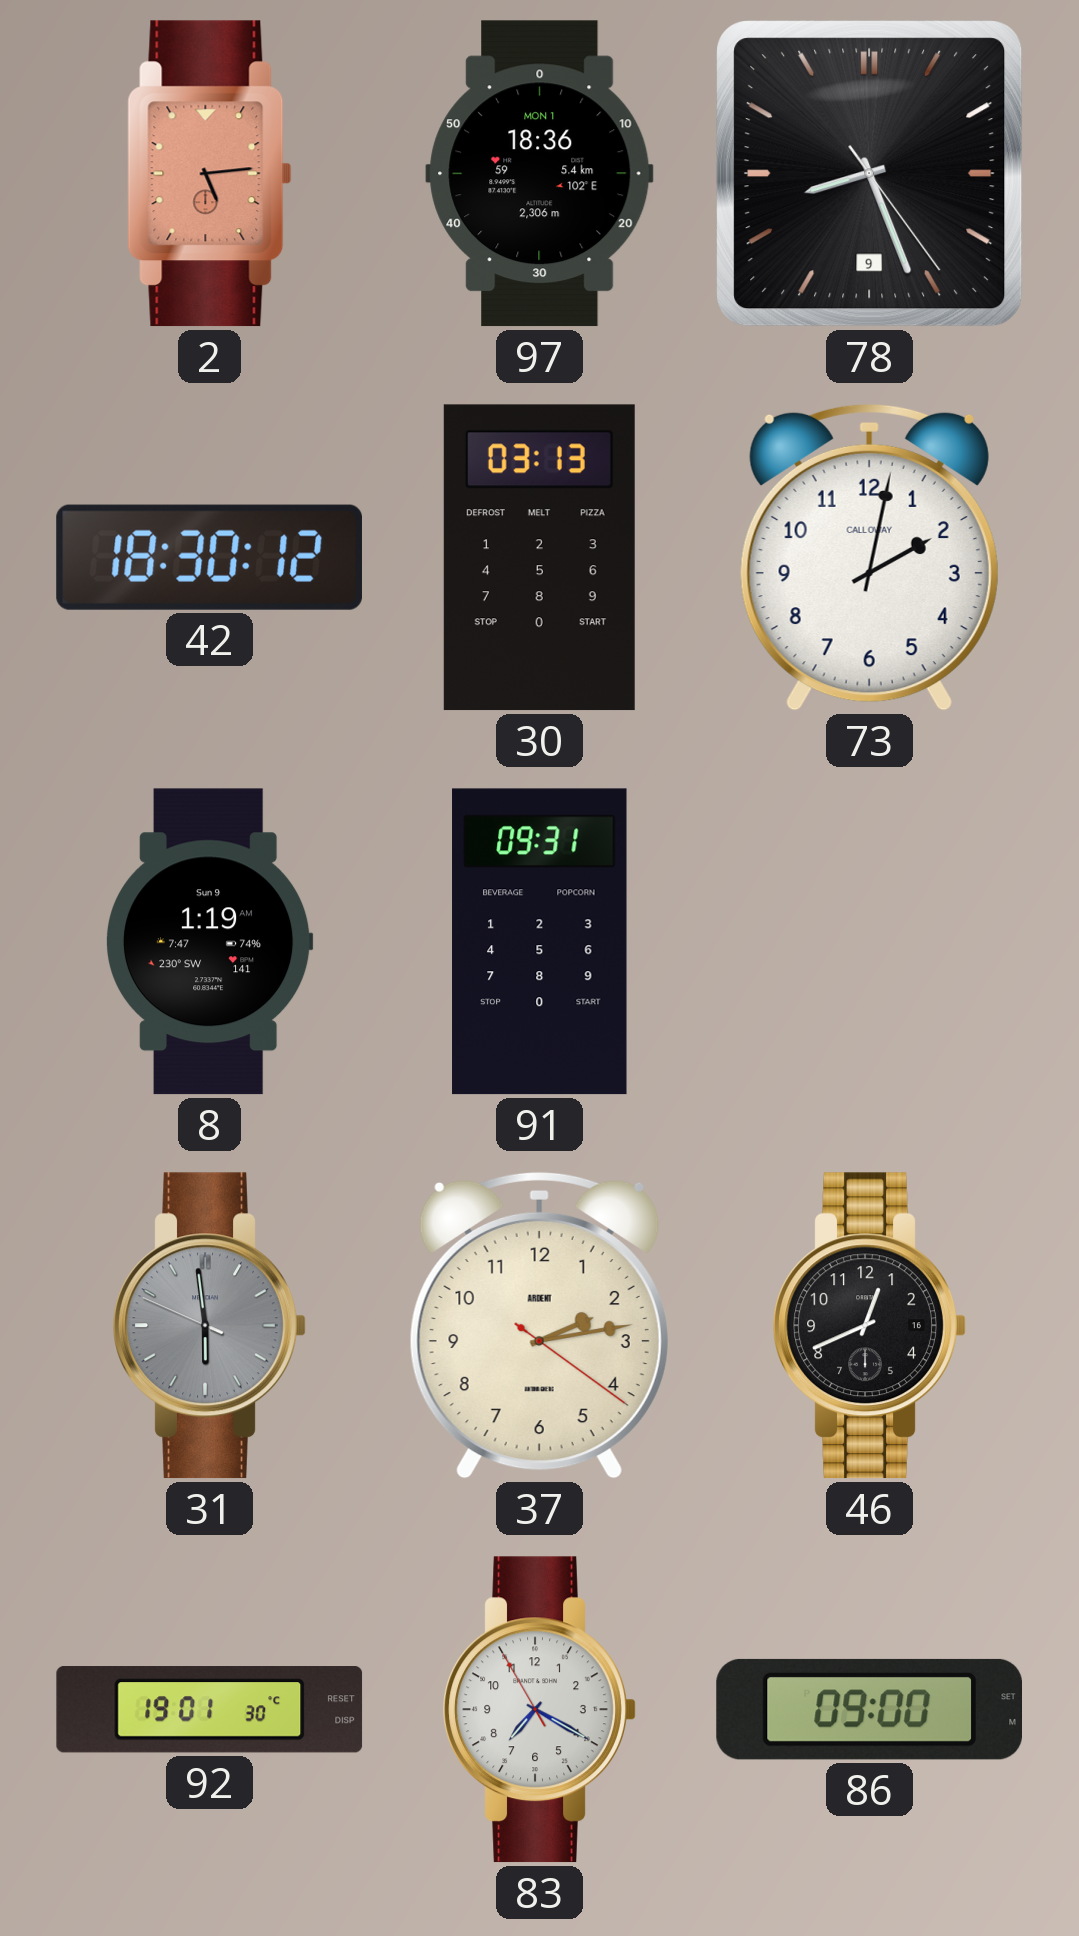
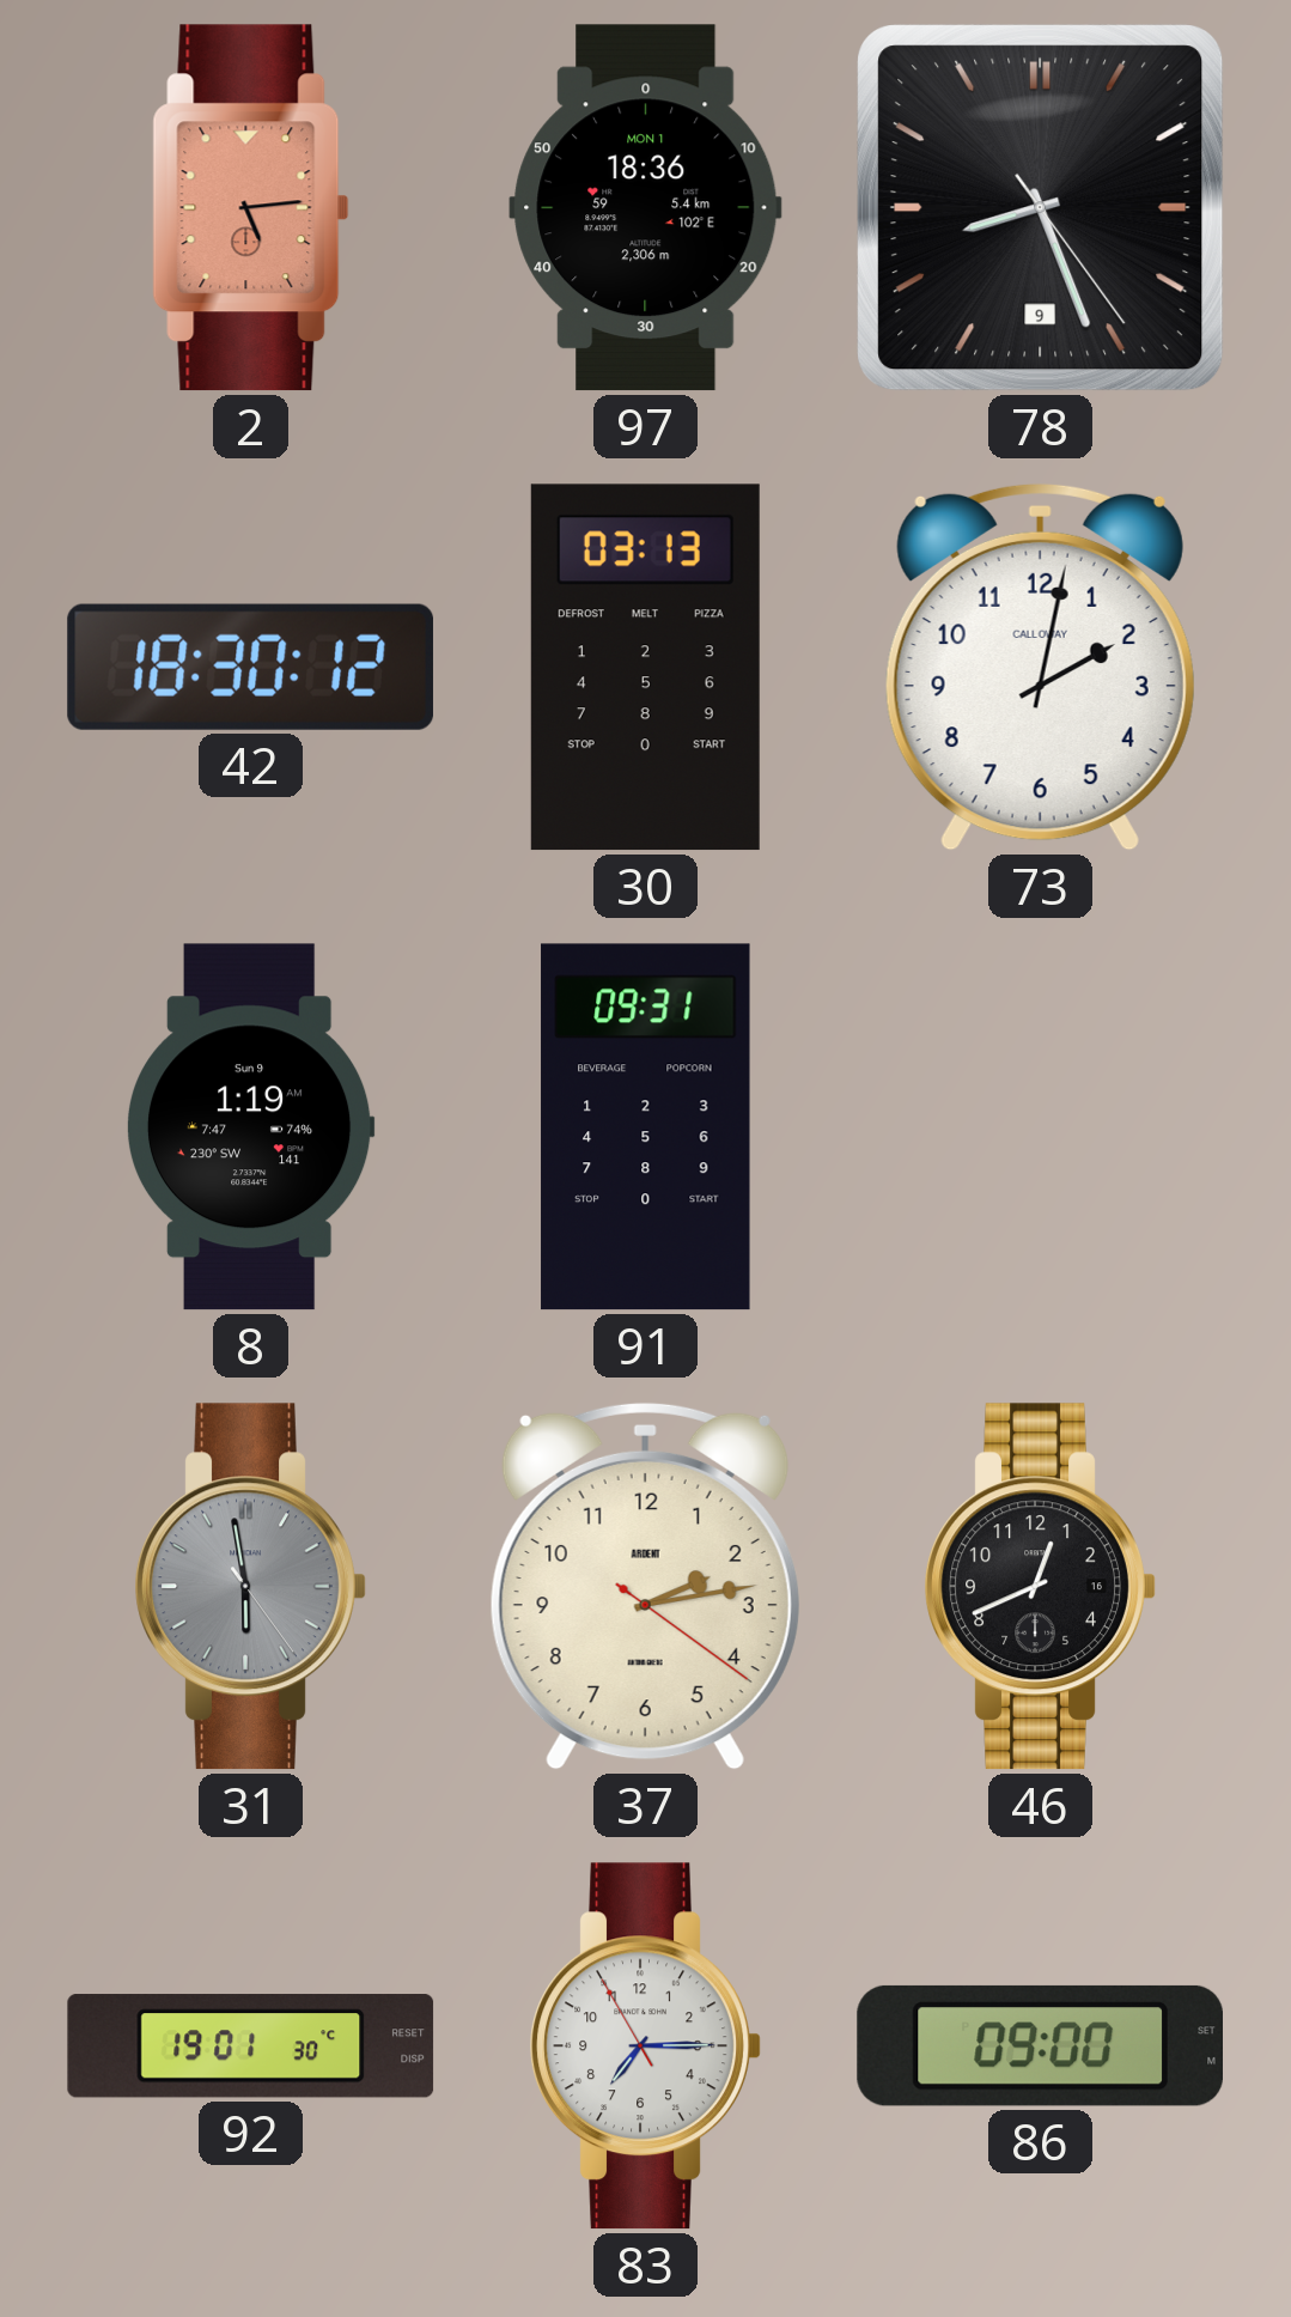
31: 5:58:49 -> 5:58:24
83: 7:19 -> 7:14
